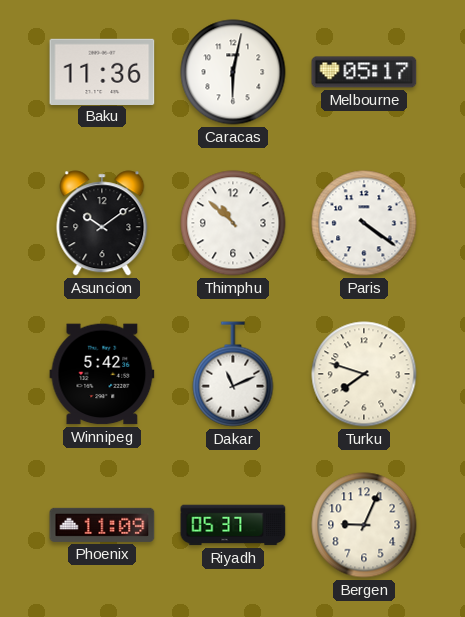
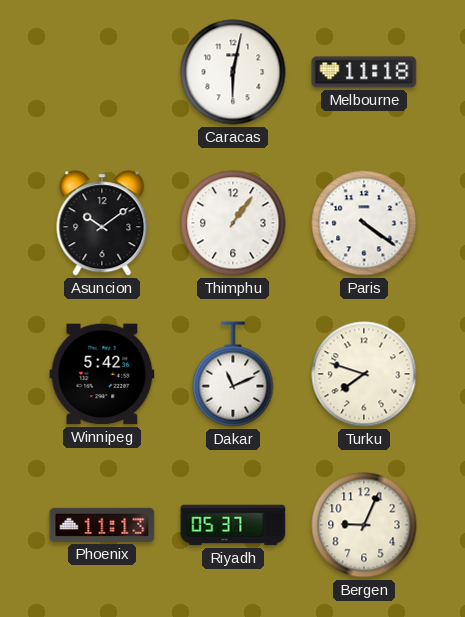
Baku: 11:36 -> none
Melbourne: 05:17 -> 11:18
Thimphu: 10:52 -> 1:06
Phoenix: 11:09 -> 11:13
